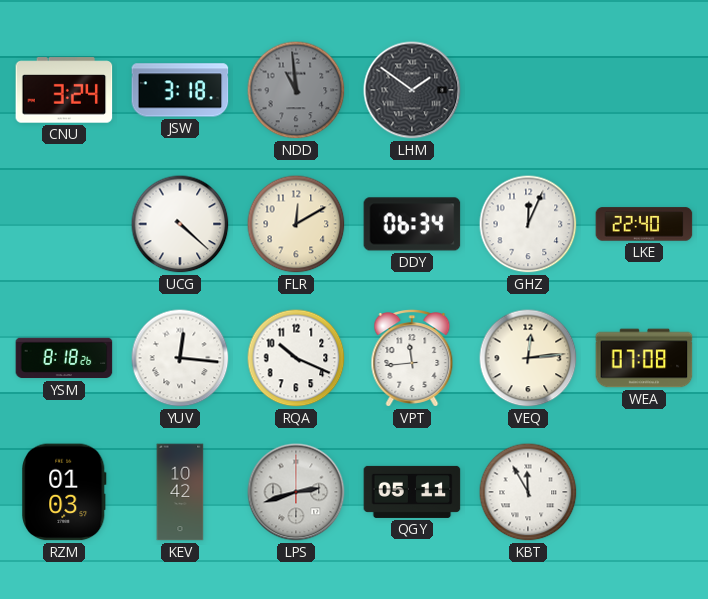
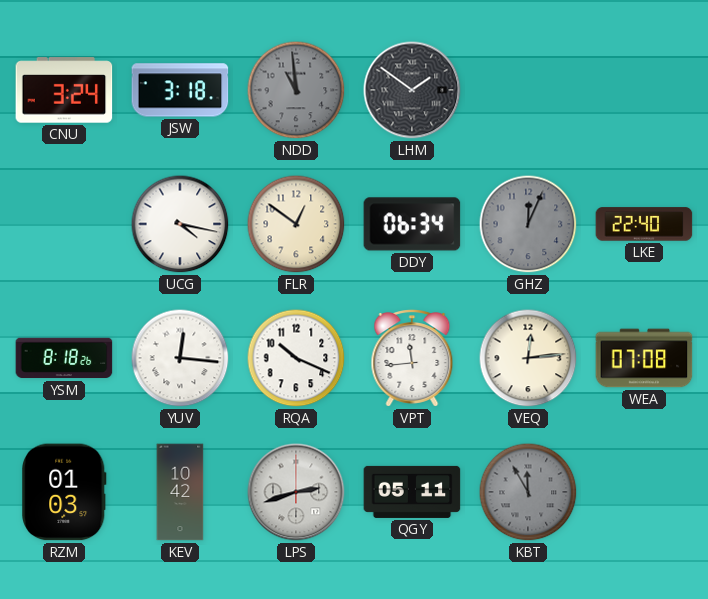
UCG: 4:22 -> 4:17
FLR: 12:10 -> 12:51
GHZ dial: white -> grey
KBT dial: white -> grey
